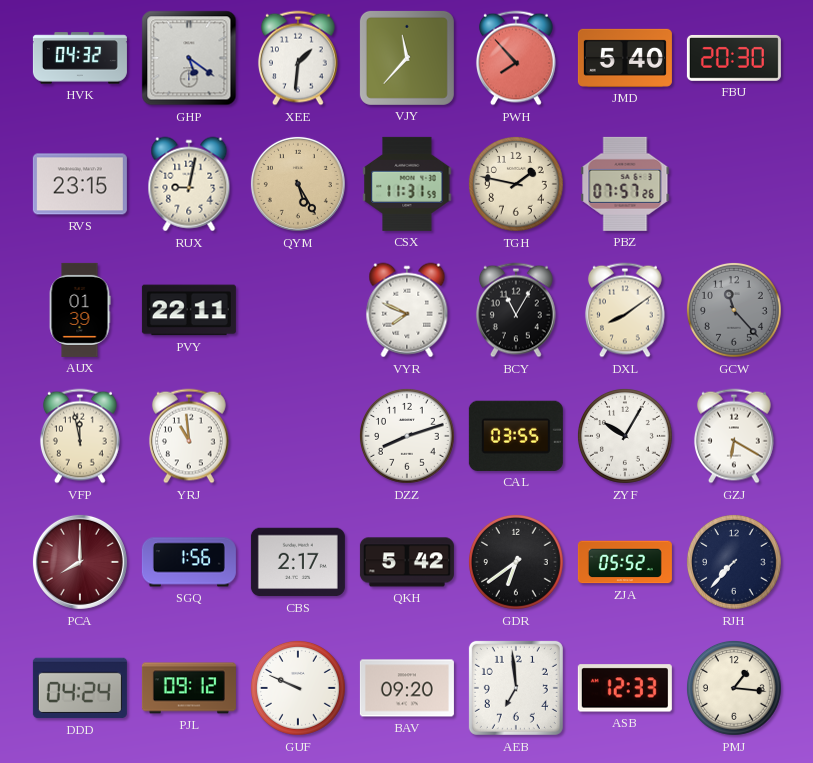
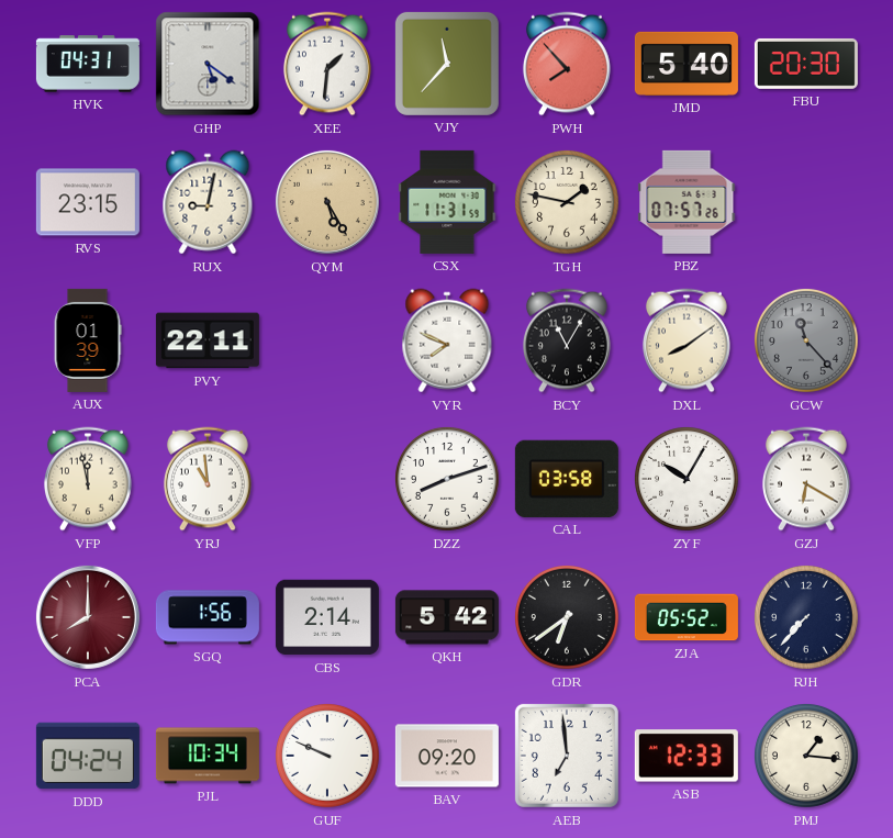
HVK: 04:32 -> 04:31
CAL: 03:55 -> 03:58
CBS: 2:17 -> 2:14
PJL: 09:12 -> 10:34
